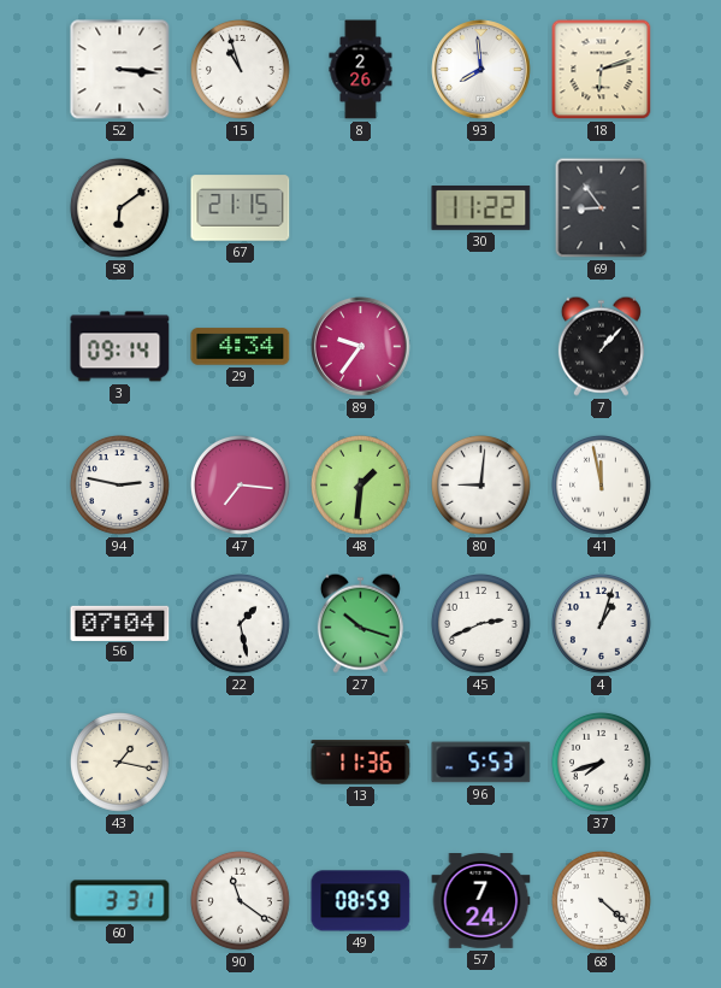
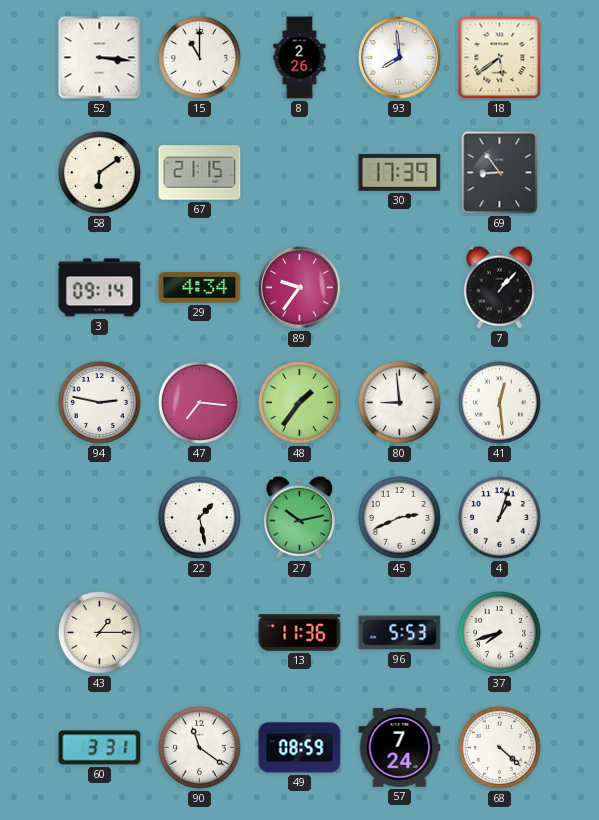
15: 10:57 -> 11:00
18: 6:12 -> 5:39
30: 11:22 -> 17:39
48: 1:31 -> 1:36
80: 9:01 -> 8:59
41: 11:58 -> 12:29
56: 07:04 -> none
27: 10:18 -> 10:13
43: 1:17 -> 1:15
